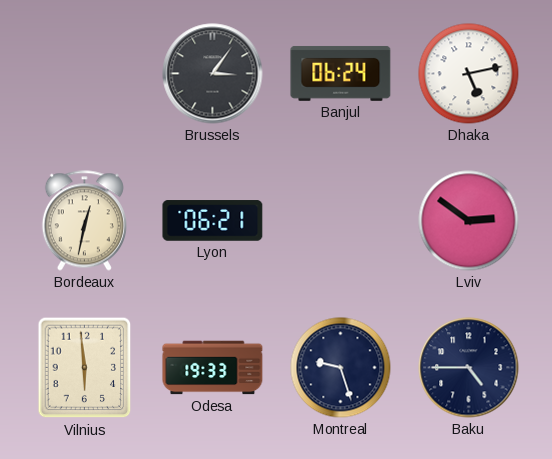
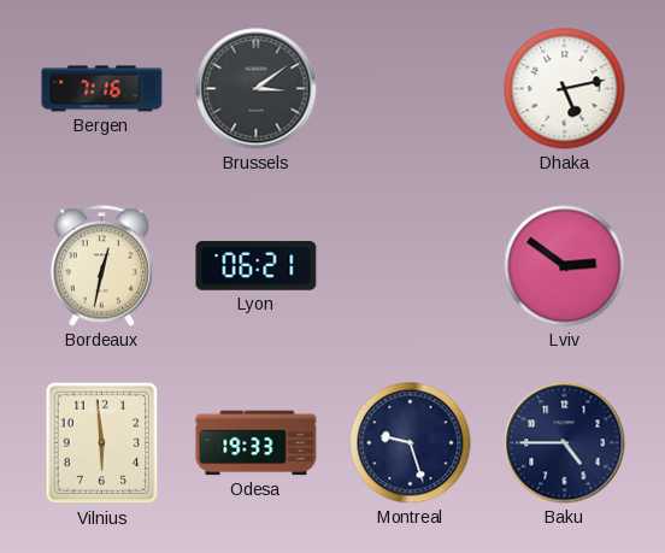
Bergen: none -> 7:16
Brussels: 3:06 -> 3:09
Banjul: 06:24 -> none
